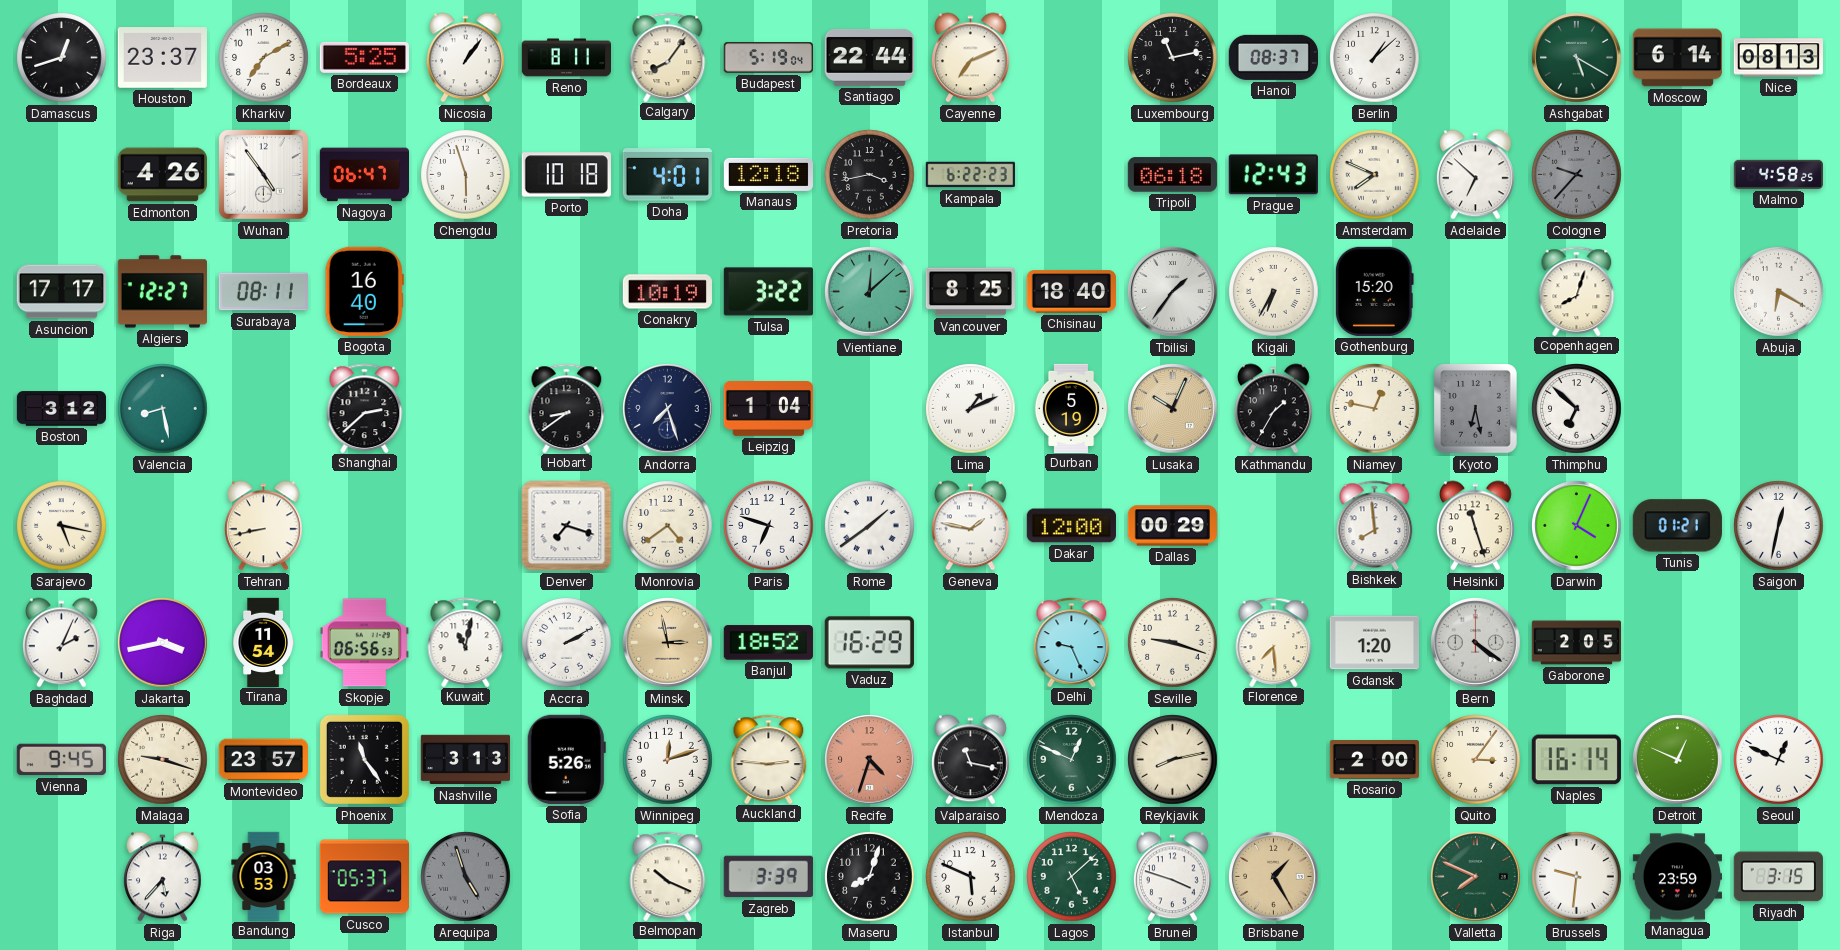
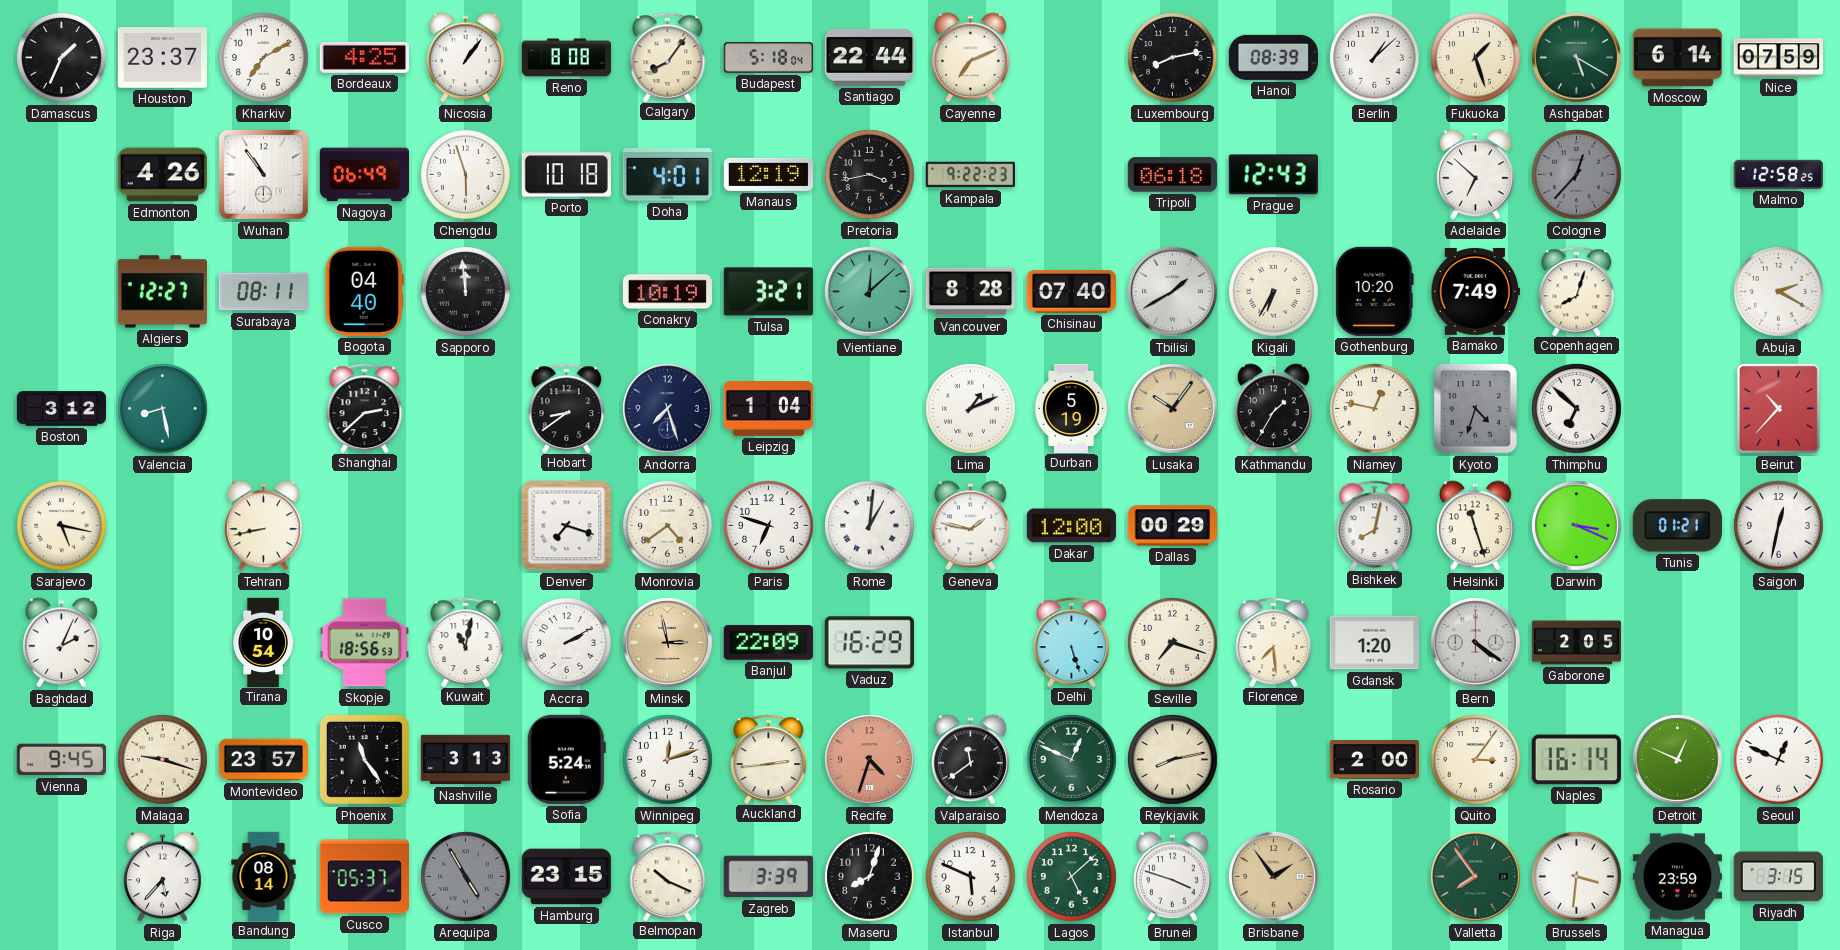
Damascus: 12:42 -> 1:34
Bordeaux: 5:25 -> 4:25
Reno: 8:11 -> 8:08
Budapest: 5:19 -> 5:18
Luxembourg: 11:13 -> 8:13
Hanoi: 08:37 -> 08:39
Fukuoka: none -> 1:27
Nice: 08:13 -> 07:59
Wuhan: 4:54 -> 10:54
Nagoya: 06:47 -> 06:49
Manaus: 12:18 -> 12:19
Kampala: 6:22 -> 9:22
Amsterdam: 7:49 -> none
Cologne: 9:37 -> 12:37
Malmo: 4:58 -> 12:58
Asuncion: 17:17 -> none
Bogota: 16:40 -> 04:40
Sapporo: none -> 11:59
Tulsa: 3:22 -> 3:21
Vancouver: 8:25 -> 8:28
Chisinau: 18:40 -> 07:40
Tbilisi: 1:36 -> 1:40
Gothenburg: 15:20 -> 10:20
Bamako: none -> 7:49
Abuja: 6:20 -> 2:20
Lusaka: 10:04 -> 10:06
Kyoto: 6:28 -> 4:33
Beirut: none -> 10:37
Rome: 1:39 -> 1:01
Bishkek: 7:59 -> 8:02
Darwin: 4:04 -> 3:19
Jakarta: 3:43 -> none
Tirana: 11:54 -> 10:54
Skopje: 06:56 -> 18:56
Banjul: 18:52 -> 22:09
Delhi: 9:26 -> 5:27
Seville: 9:18 -> 7:18
Sofia: 5:26 -> 5:24
Auckland: 2:46 -> 2:44
Valparaiso: 11:17 -> 11:39
Bandung: 03:53 -> 08:14
Arequipa: 4:57 -> 4:55
Hamburg: none -> 23:15
Brisbane: 1:25 -> 1:54
Valletta: 7:49 -> 7:54
Brussels: 9:31 -> 3:31
